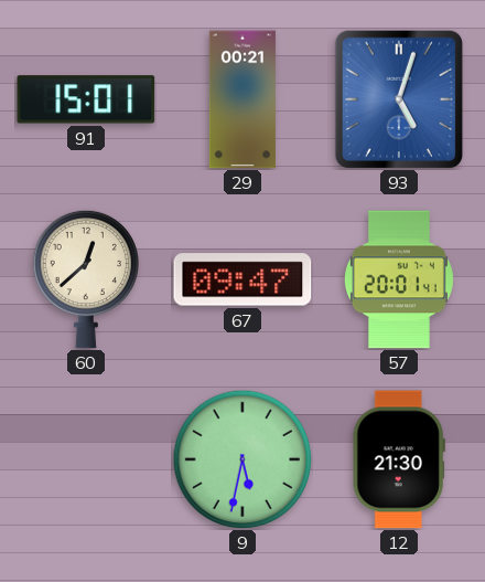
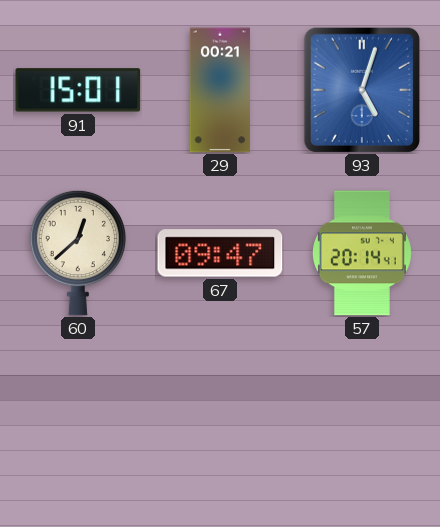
57: 20:01 -> 20:14
9: 5:32 -> none
12: 21:30 -> none
